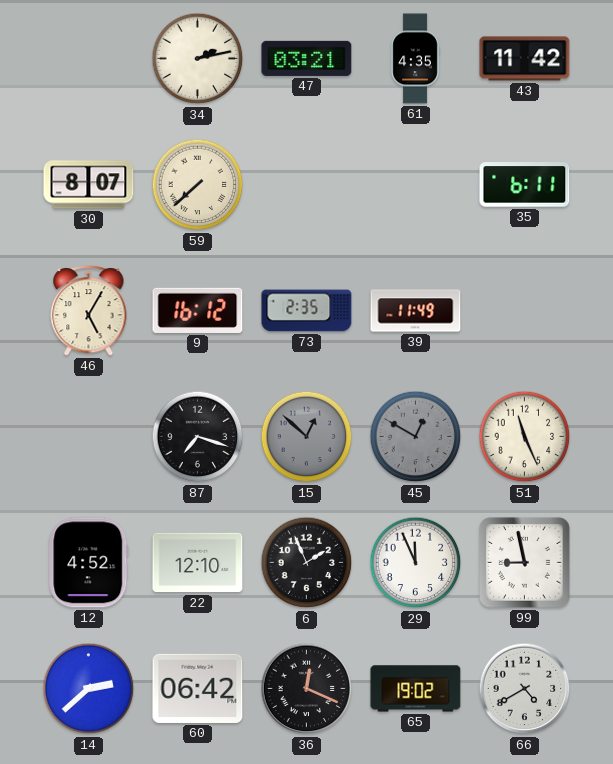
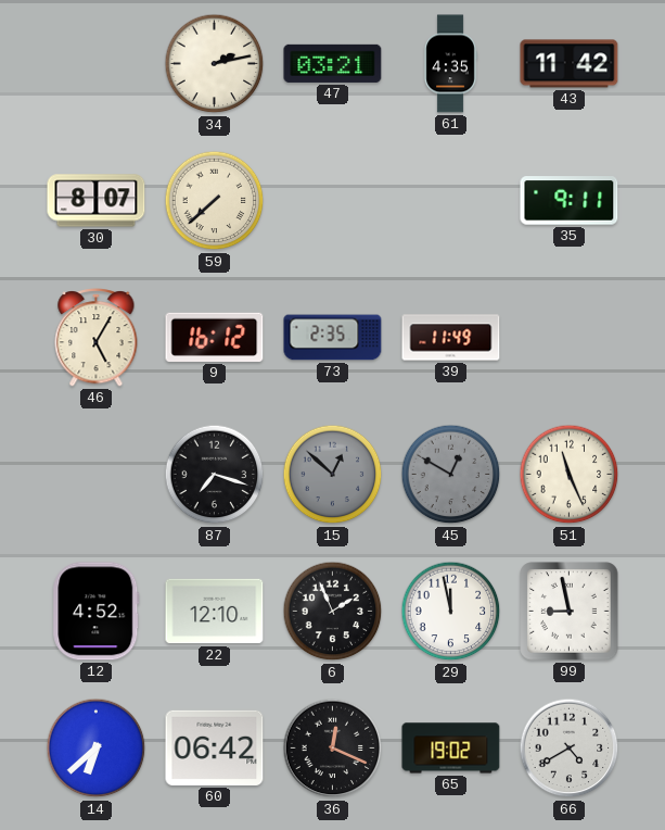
35: 6:11 -> 9:11
29: 11:56 -> 11:58
14: 2:38 -> 6:38
